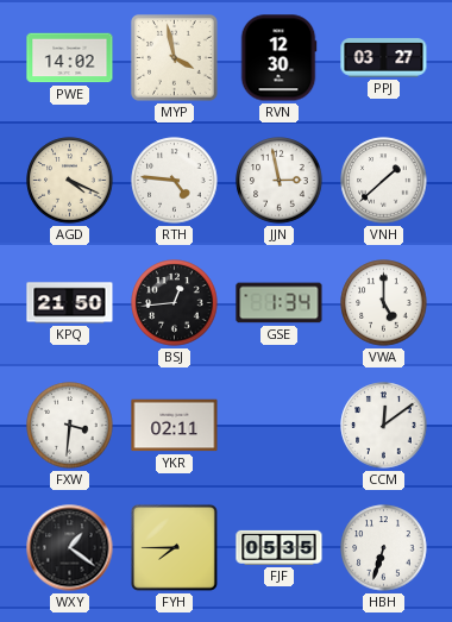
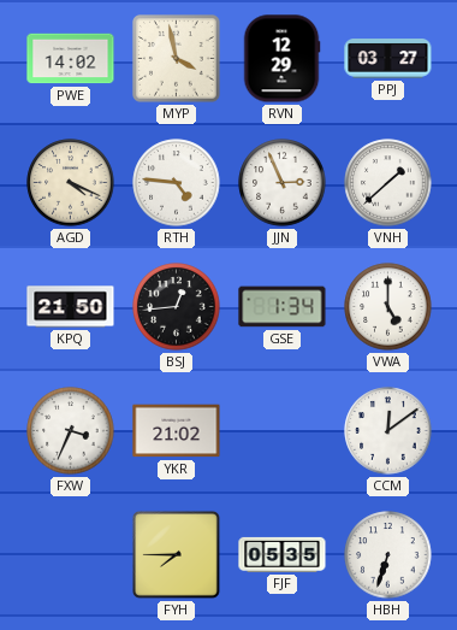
RVN: 12:30 -> 12:29
JJN: 2:58 -> 2:56
FXW: 3:31 -> 3:34
YKR: 02:11 -> 21:02
WXY: 1:21 -> none
